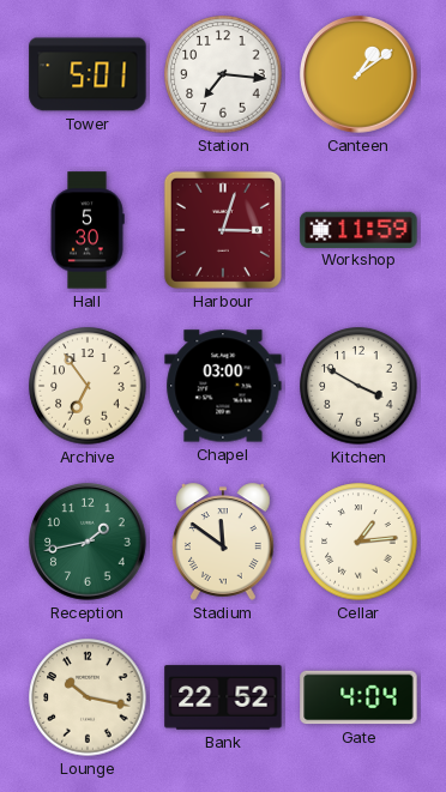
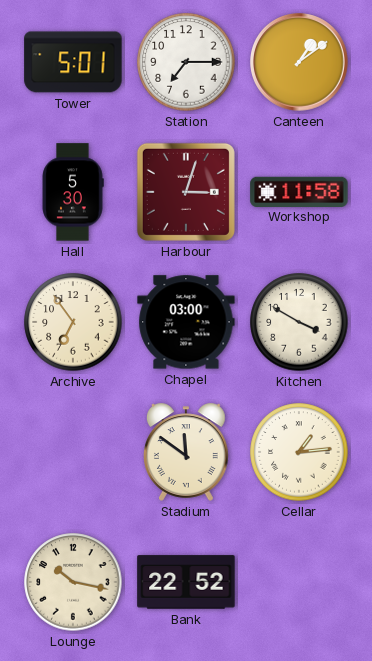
Station: 7:16 -> 7:15
Workshop: 11:59 -> 11:58
Reception: 1:43 -> none
Gate: 4:04 -> none
